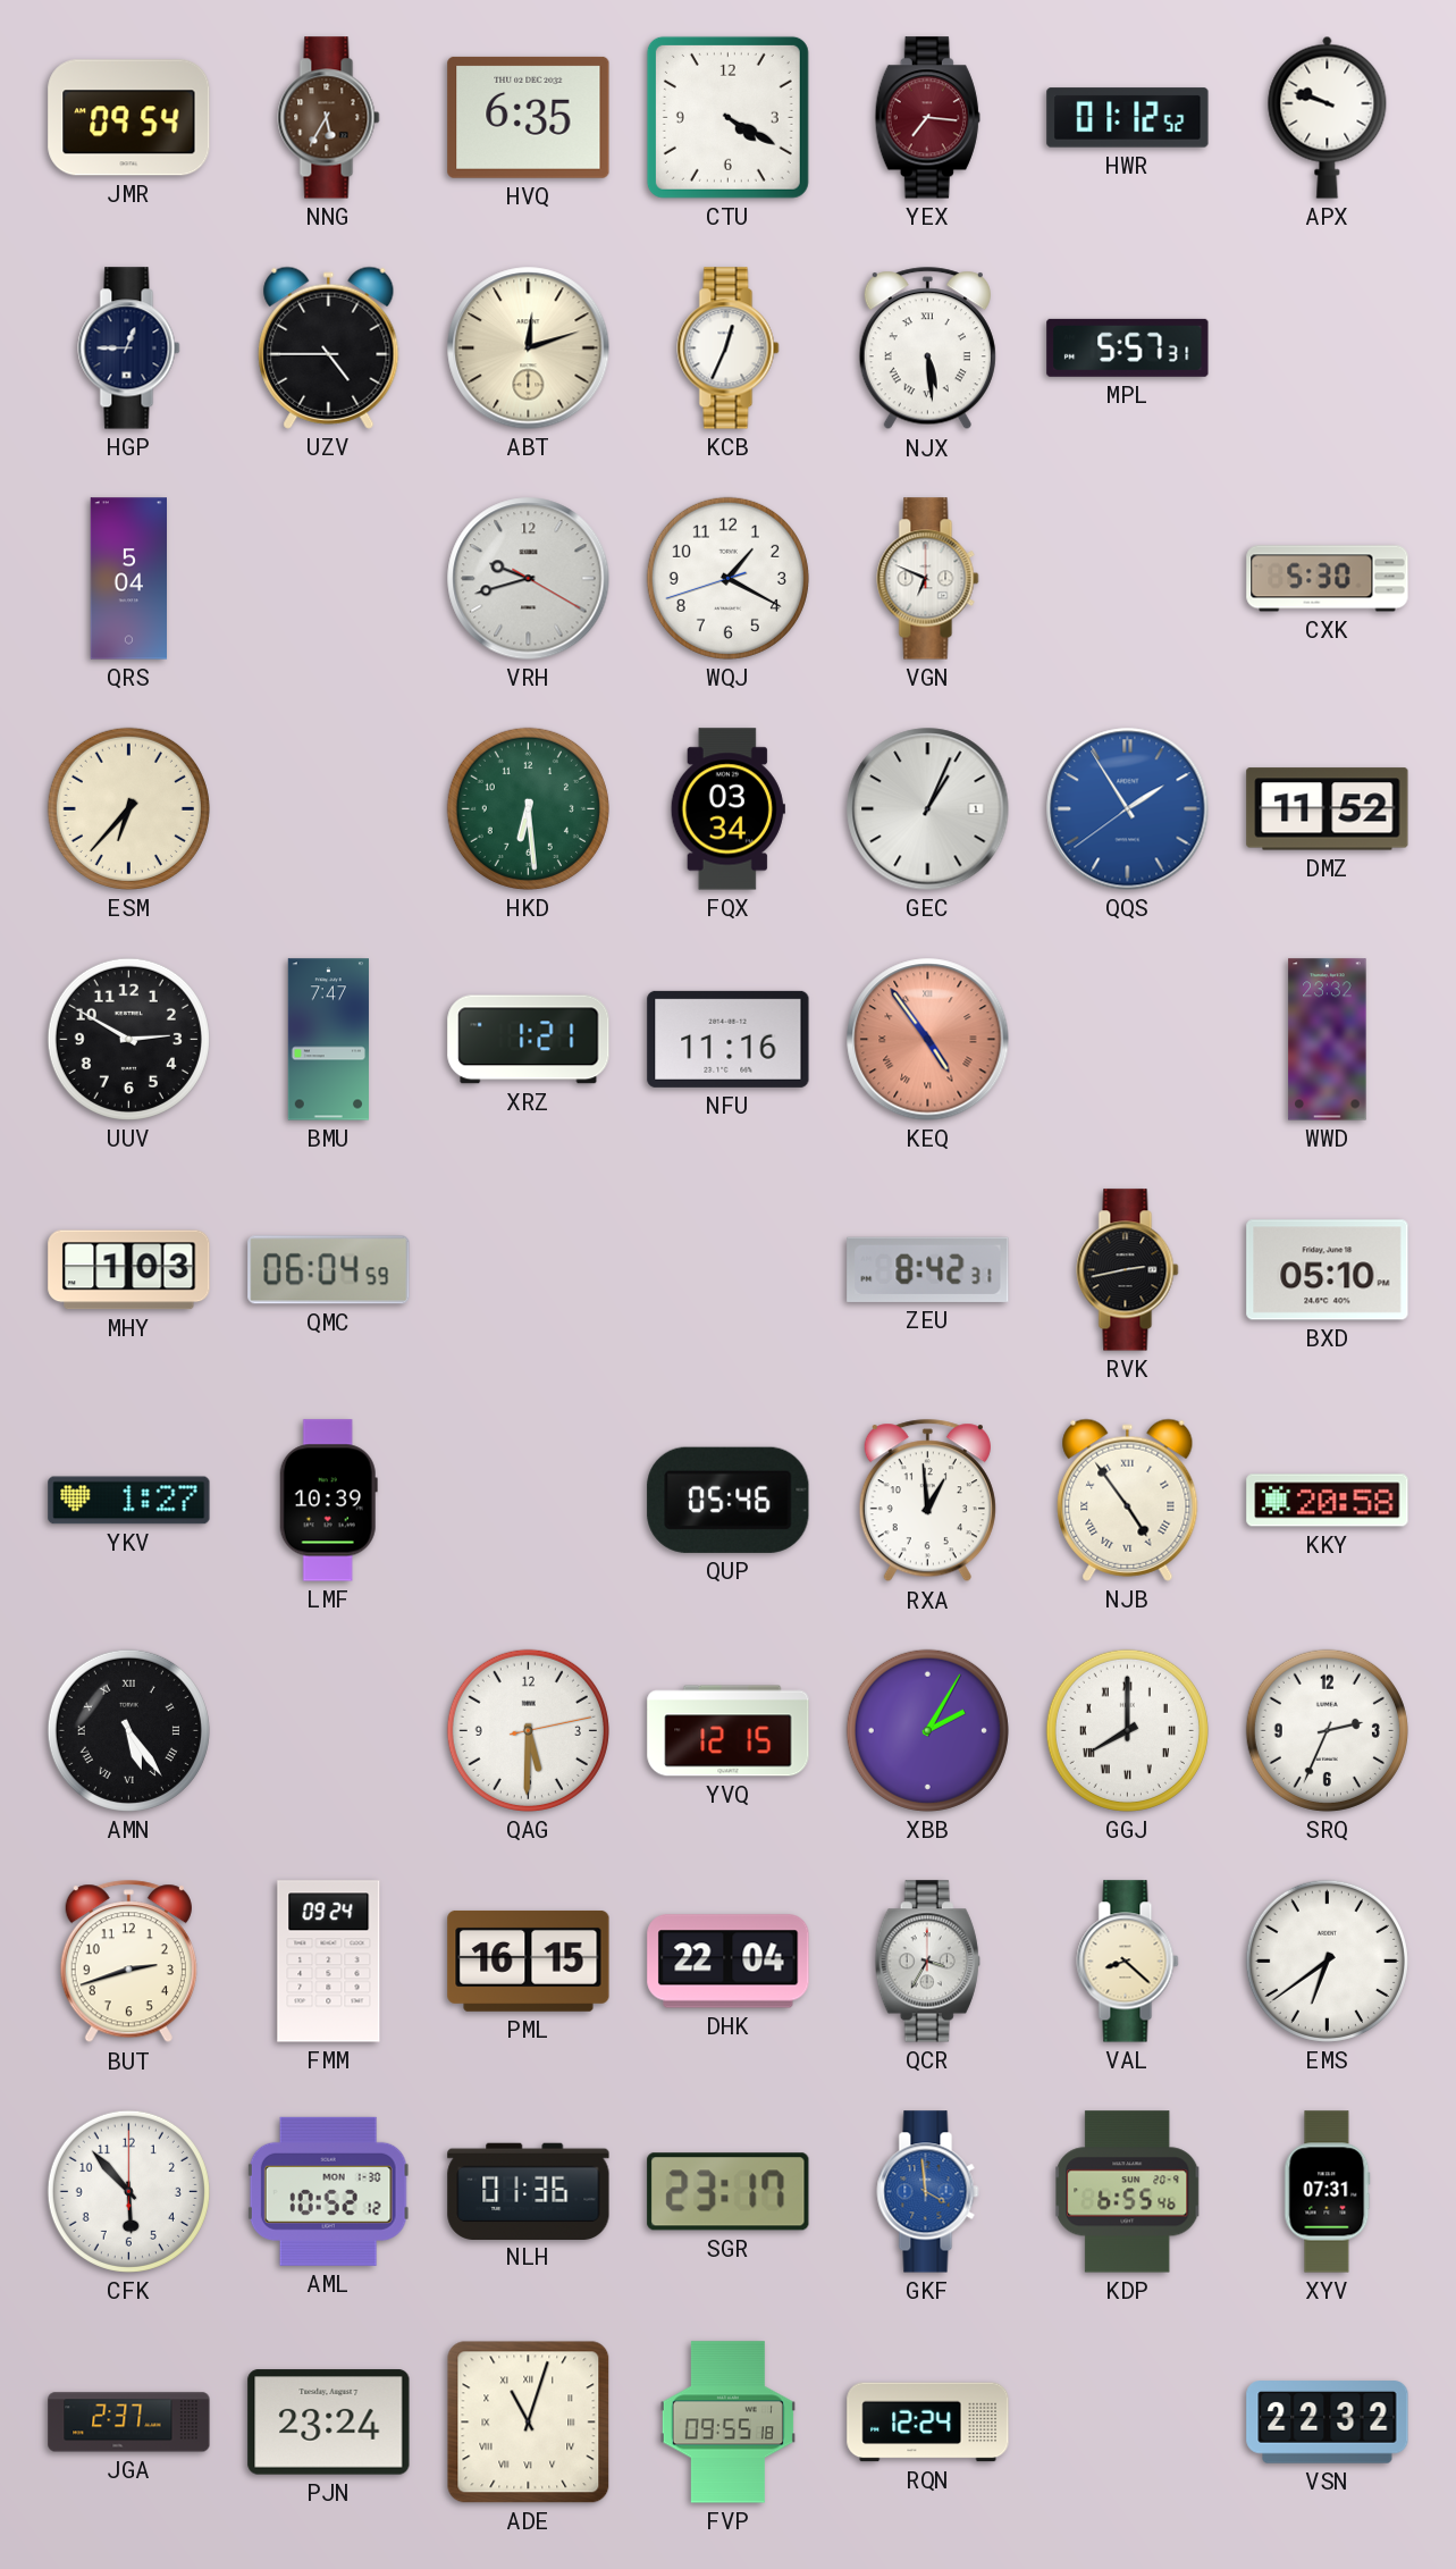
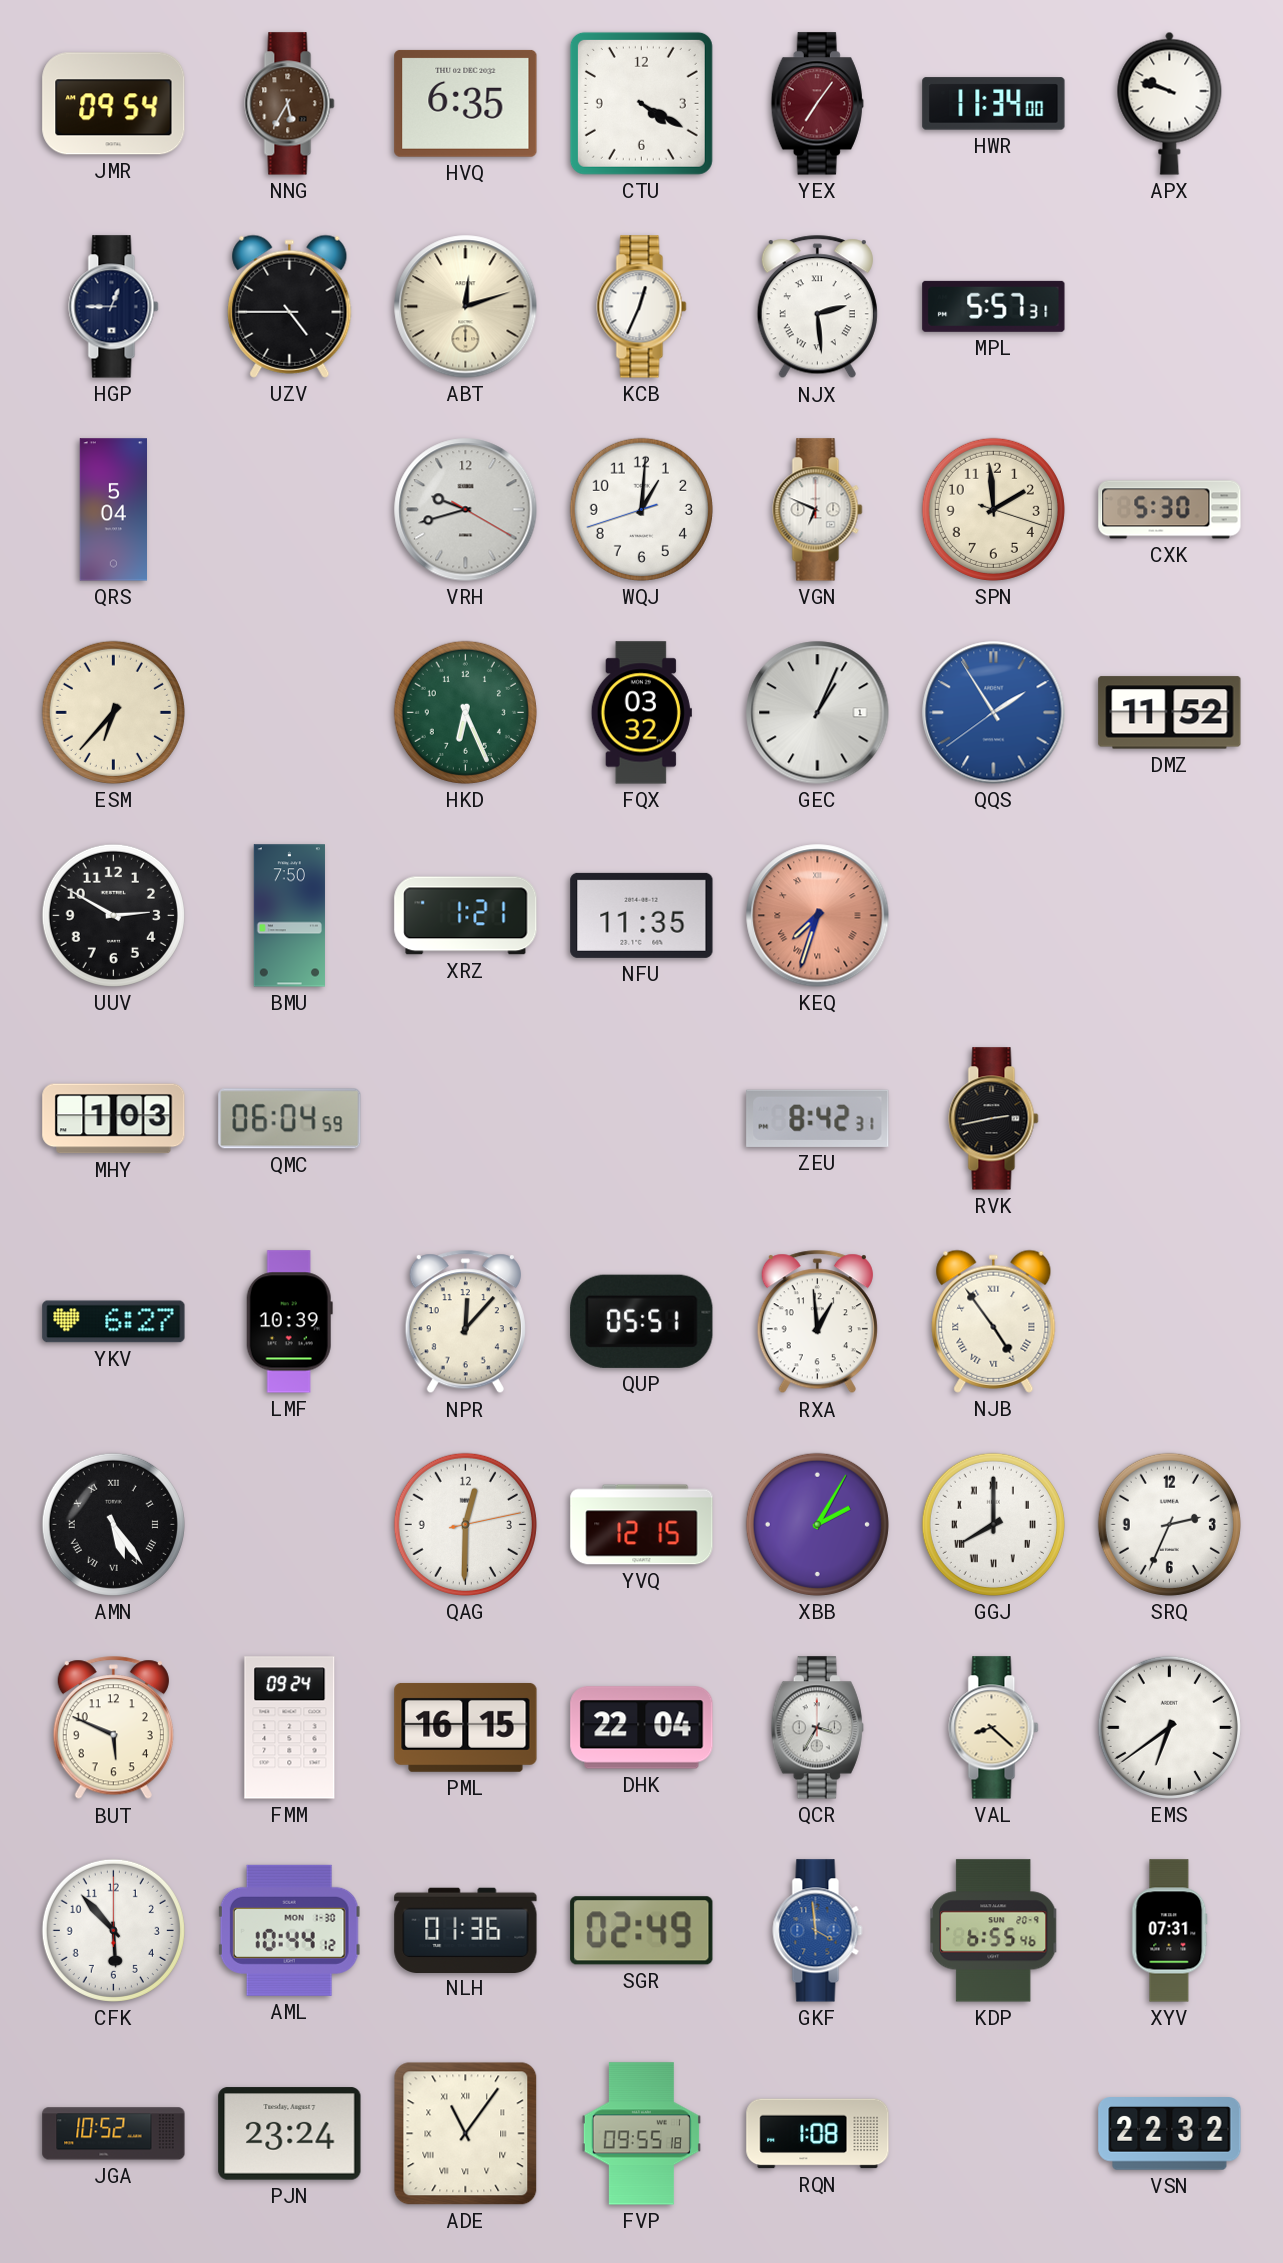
YEX: 7:16 -> 7:06
HWR: 01:12 -> 11:34
NJX: 5:29 -> 2:29
WQJ: 1:19 -> 1:00
SPN: none -> 1:59
HKD: 6:29 -> 6:26
FQX: 03:34 -> 03:32
BMU: 7:47 -> 7:50
NFU: 11:16 -> 11:35
KEQ: 4:54 -> 7:33
WWD: 23:32 -> none
BXD: 05:10 -> none
YKV: 1:27 -> 6:27
NPR: none -> 12:07
QUP: 05:46 -> 05:51
KKY: 20:58 -> none
QAG: 5:30 -> 12:30
BUT: 2:42 -> 5:49
AML: 10:52 -> 10:44
SGR: 23:17 -> 02:49
JGA: 2:37 -> 10:52
ADE: 11:03 -> 11:06
RQN: 12:24 -> 1:08
